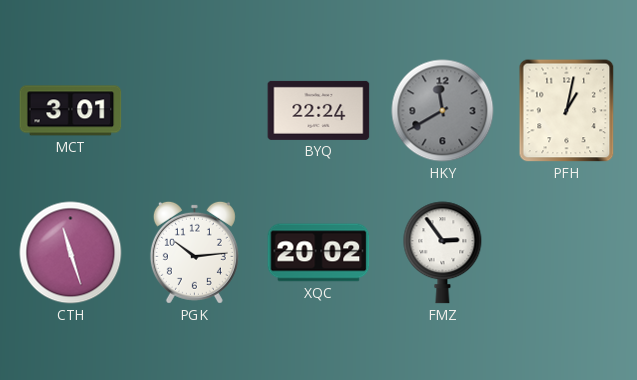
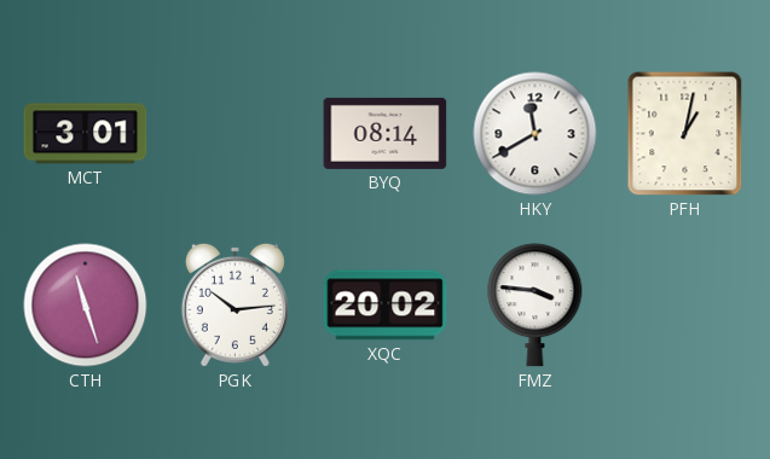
BYQ: 22:24 -> 08:14
HKY dial: grey -> white
FMZ: 2:54 -> 3:46
